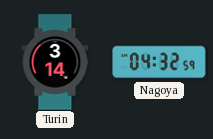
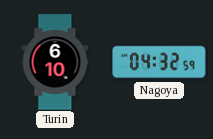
Turin: 3:14 -> 6:10
